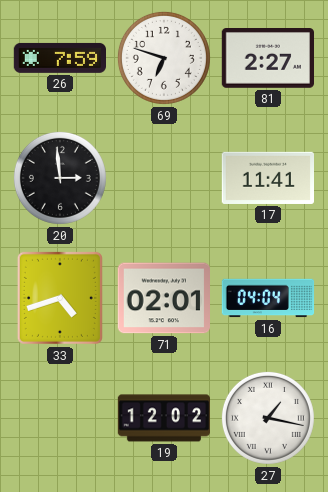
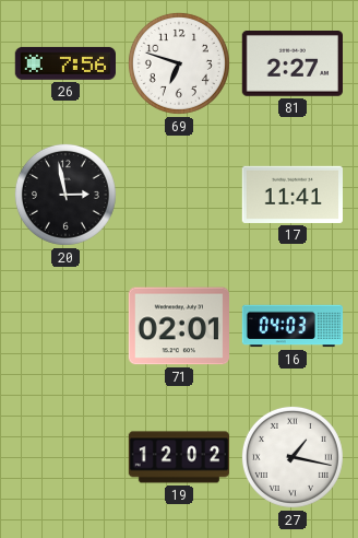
26: 7:59 -> 7:56
20: 2:59 -> 2:58
33: 4:42 -> none
16: 04:04 -> 04:03
